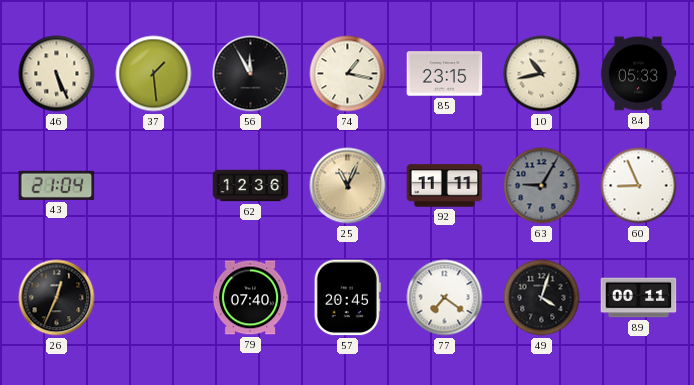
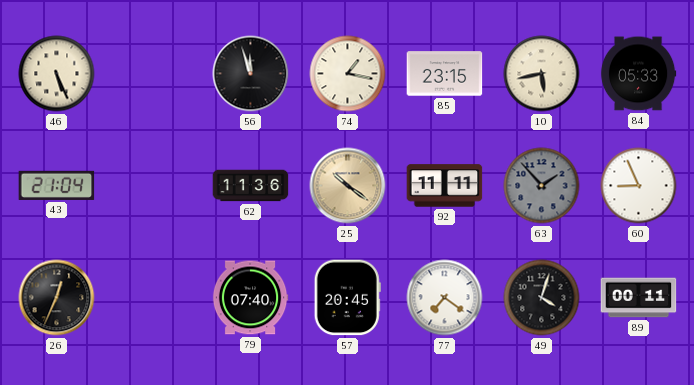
37: 1:29 -> none
56: 11:55 -> 11:57
10: 10:43 -> 5:43
62: 12:36 -> 11:36
25: 11:04 -> 10:21
63: 9:05 -> 1:53
